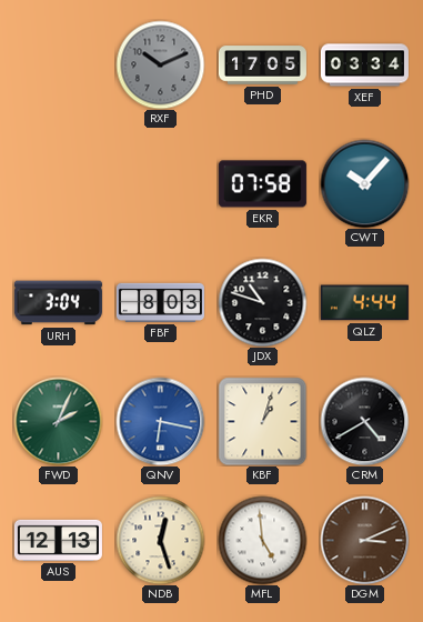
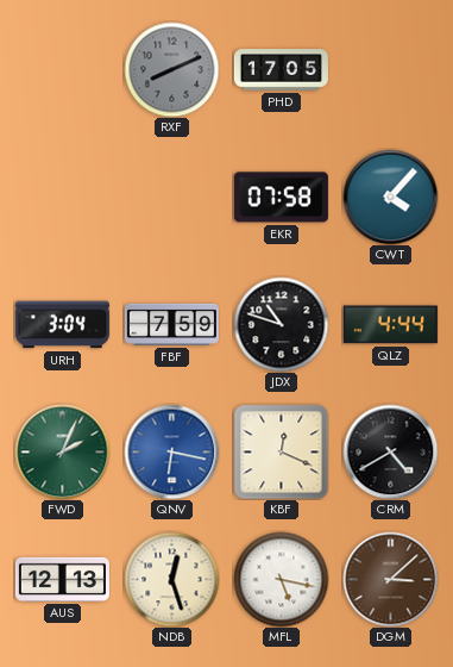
RXF: 10:11 -> 8:11
XEF: 03:34 -> none
CWT: 10:07 -> 4:07
FBF: 8:03 -> 7:59
KBF: 1:03 -> 12:19
MFL: 4:59 -> 5:17
DGM: 3:11 -> 3:08
